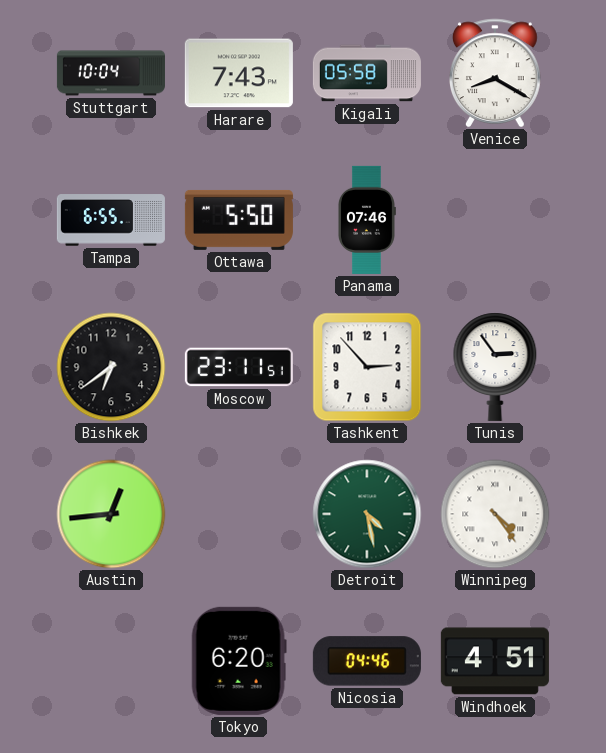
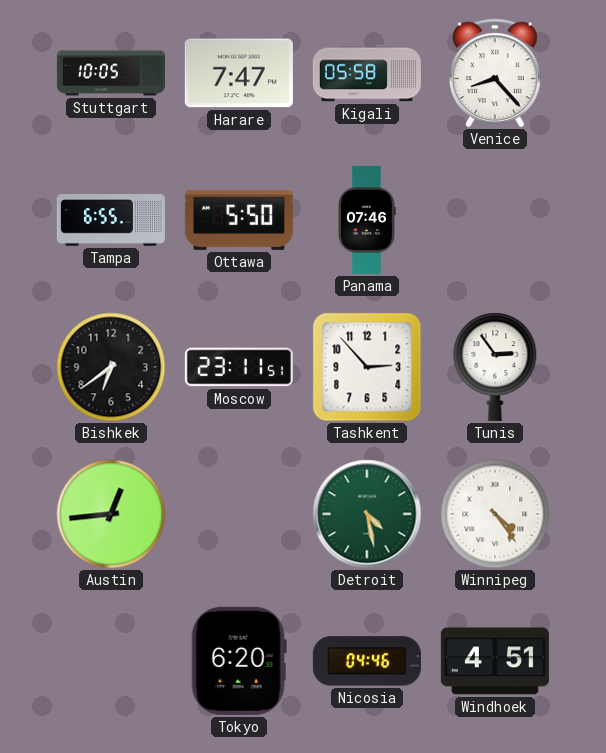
Stuttgart: 10:04 -> 10:05
Harare: 7:43 -> 7:47
Venice: 8:20 -> 8:23
